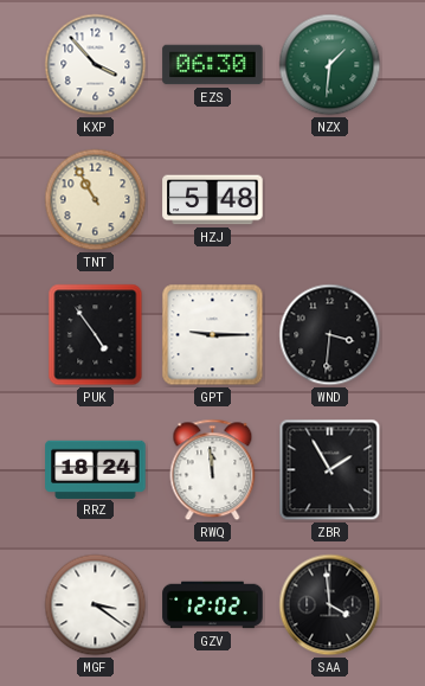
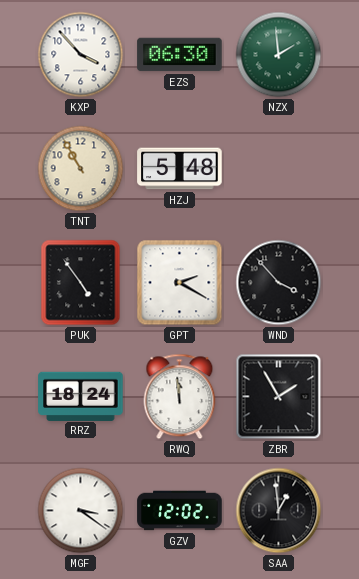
NZX: 1:31 -> 1:59
GPT: 9:15 -> 2:20
WND: 3:31 -> 3:53
SAA: 3:59 -> 12:59
